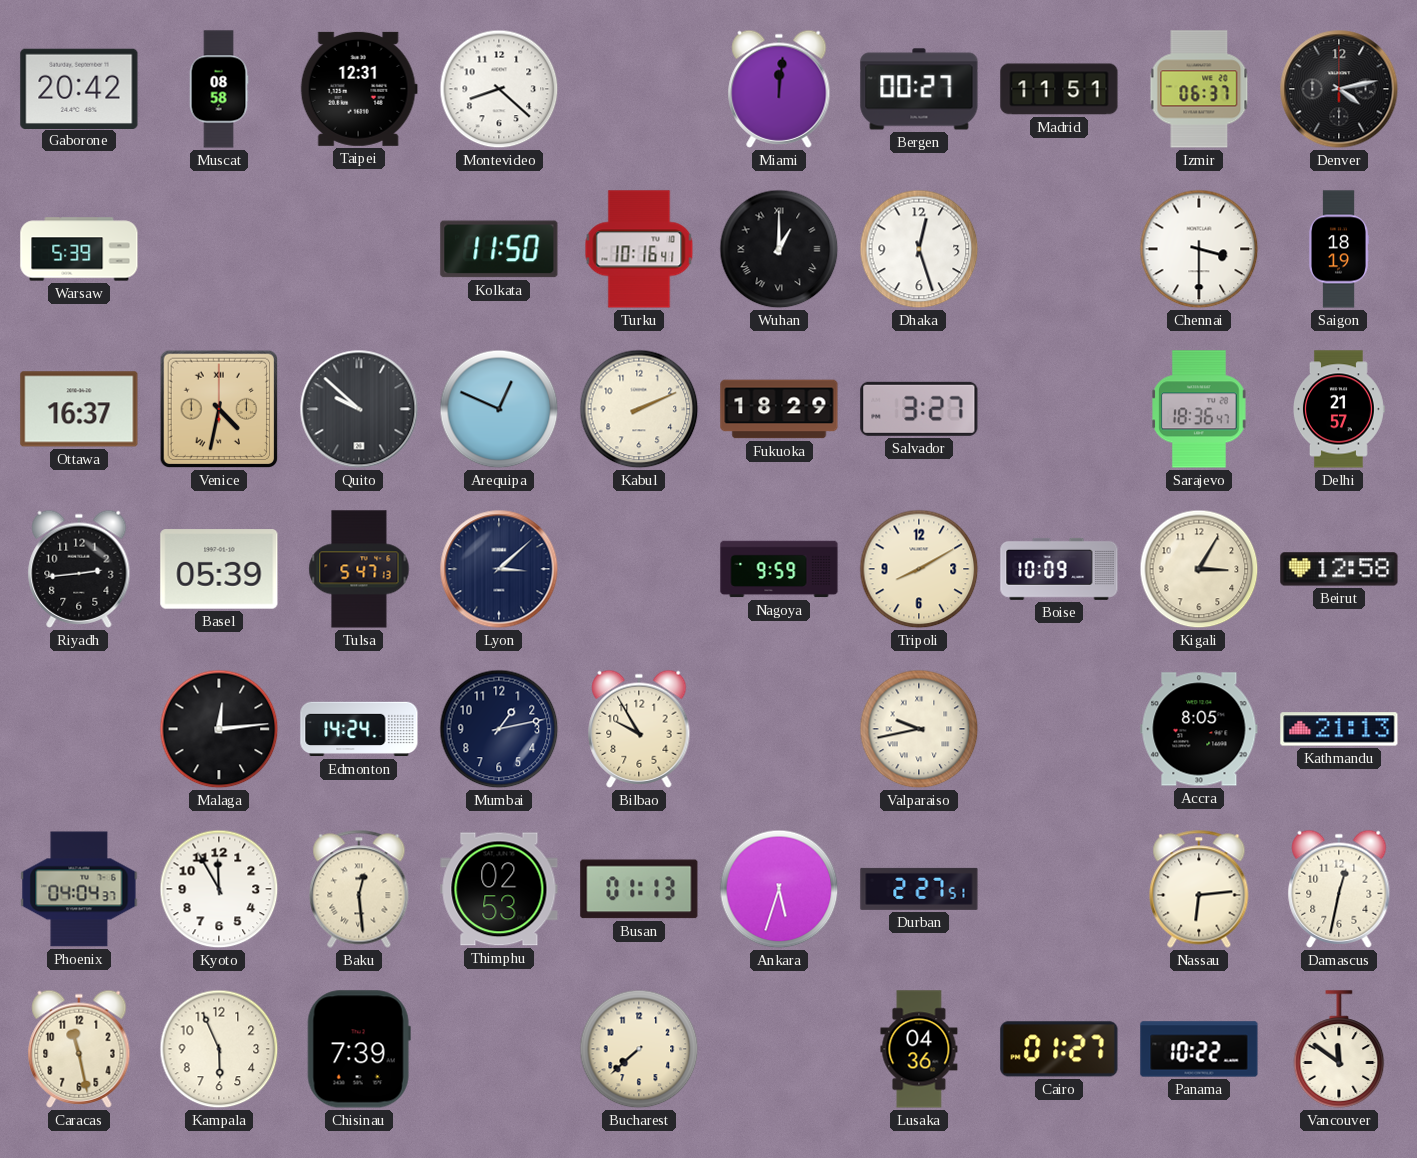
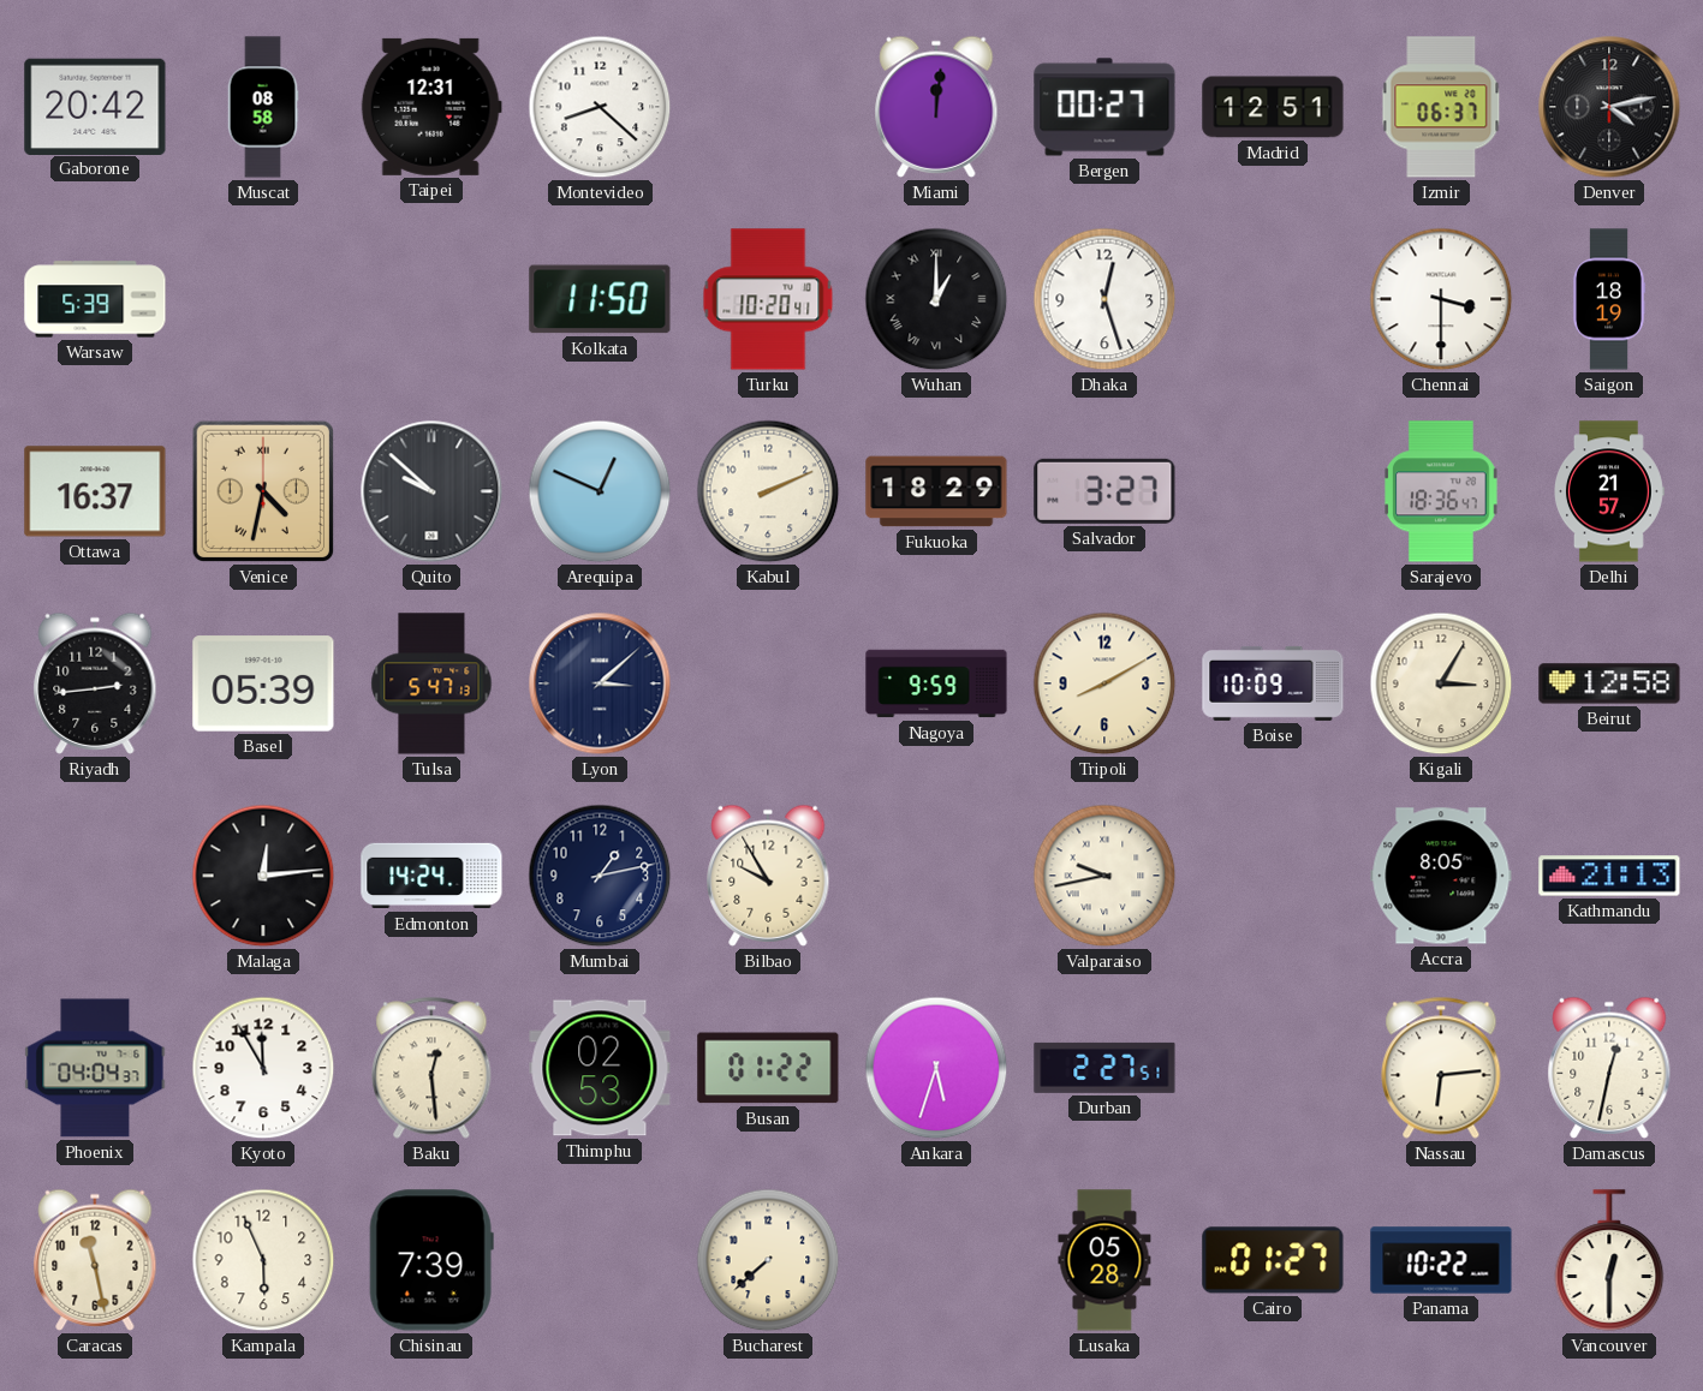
Madrid: 11:51 -> 12:51
Turku: 10:16 -> 10:20
Busan: 01:13 -> 01:22
Lusaka: 04:36 -> 05:28
Vancouver: 11:51 -> 12:30
